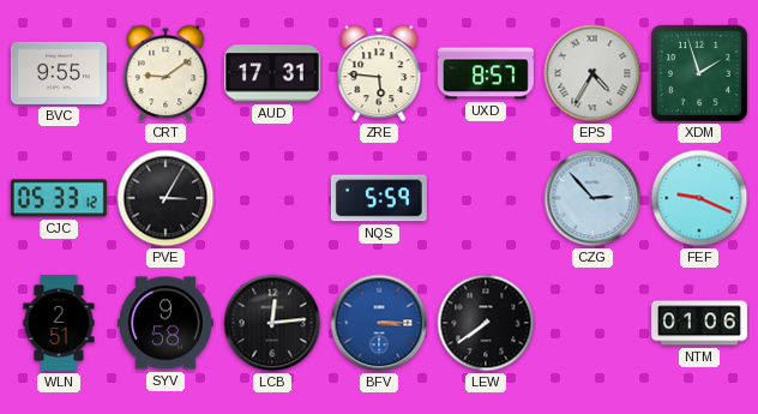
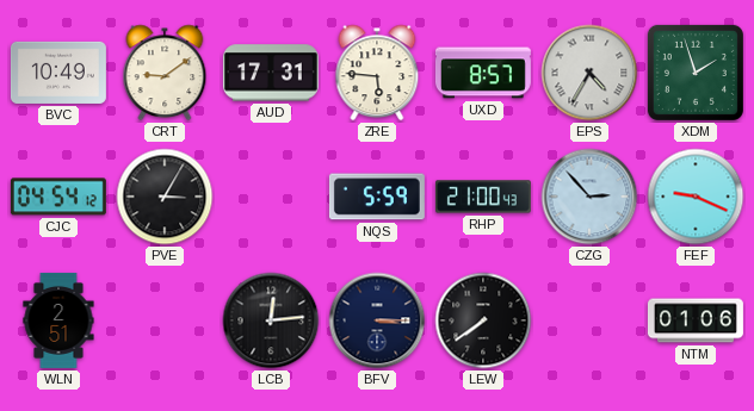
BVC: 9:55 -> 10:49
CJC: 05:33 -> 04:54
RHP: none -> 21:00
SYV: 9:58 -> none
BFV dial: blue -> navy
